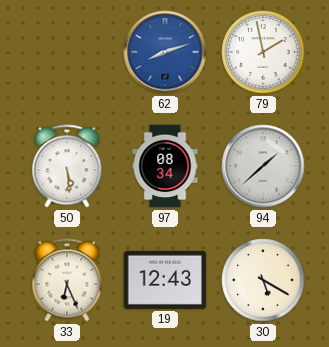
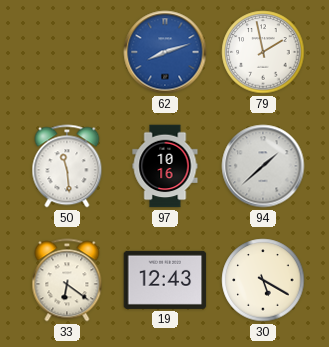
50: 5:29 -> 11:29
97: 08:34 -> 10:16
33: 6:26 -> 6:21
